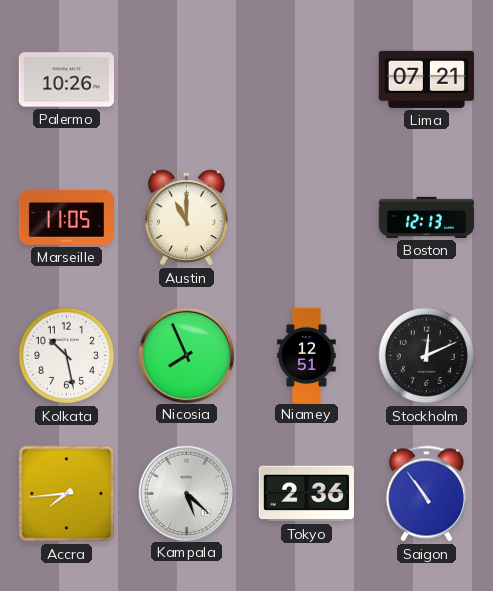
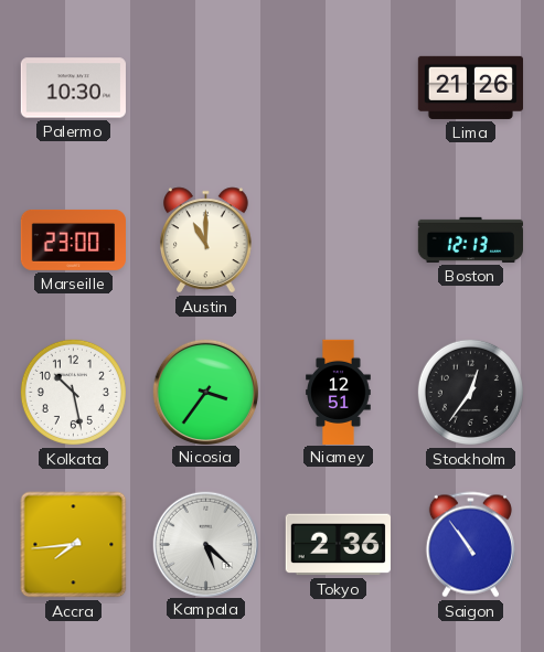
Palermo: 10:26 -> 10:30
Lima: 07:21 -> 21:26
Marseille: 11:05 -> 23:00
Nicosia: 7:56 -> 3:36
Stockholm: 12:11 -> 12:36
